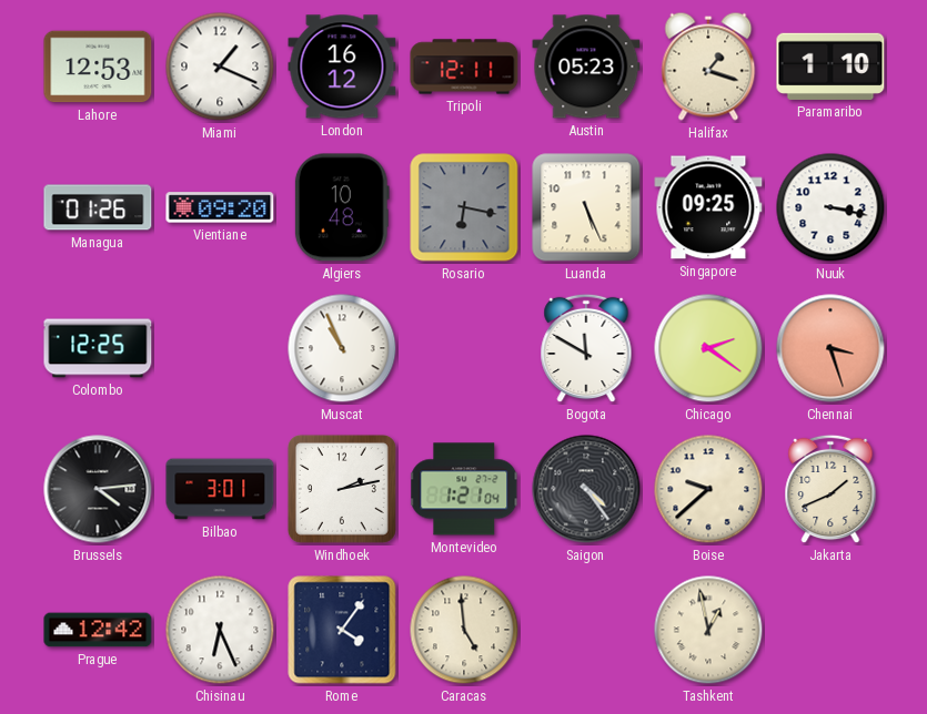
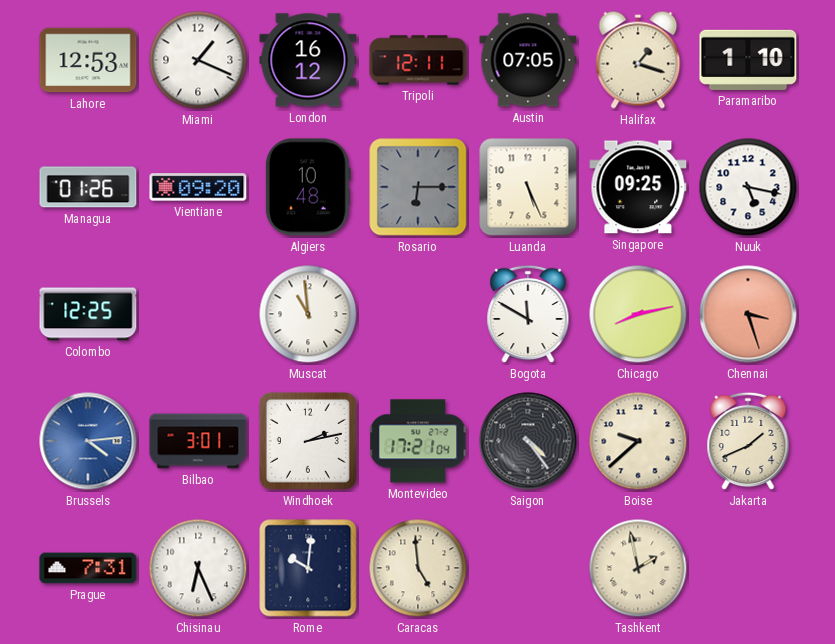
Austin: 05:23 -> 07:05
Rosario: 6:17 -> 6:15
Nuuk: 3:17 -> 5:17
Muscat: 10:56 -> 10:59
Chicago: 2:21 -> 8:13
Brussels dial: black -> blue
Montevideo: 1:21 -> 17:21
Prague: 12:42 -> 7:31
Rome: 4:06 -> 10:01
Tashkent: 12:58 -> 1:58
